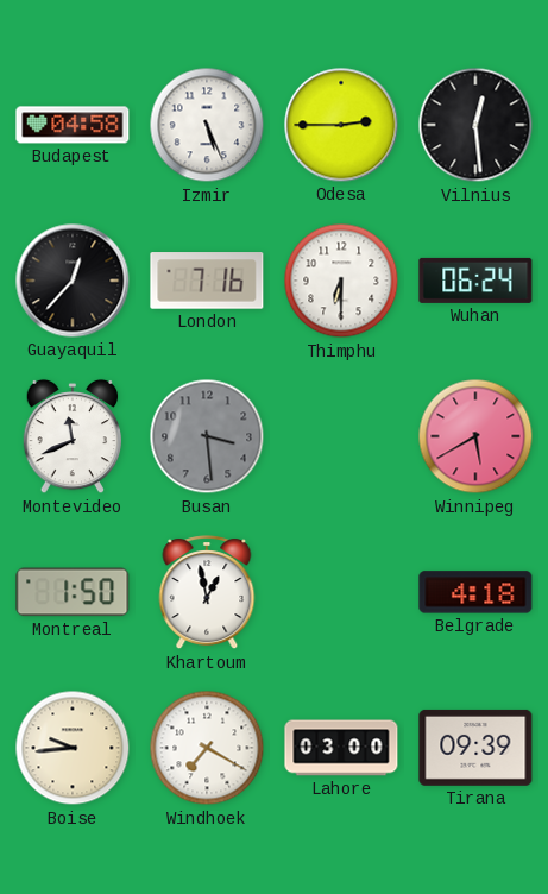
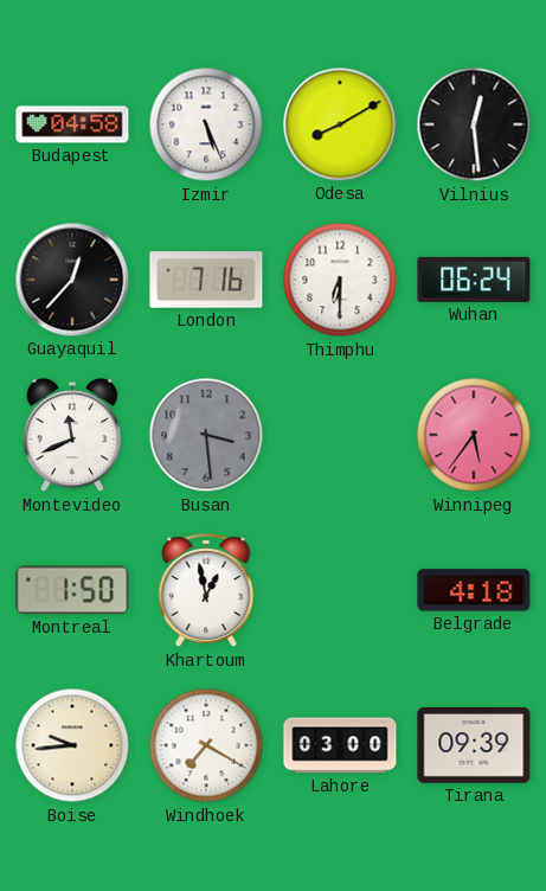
Odesa: 2:45 -> 8:10
Winnipeg: 5:40 -> 5:36
